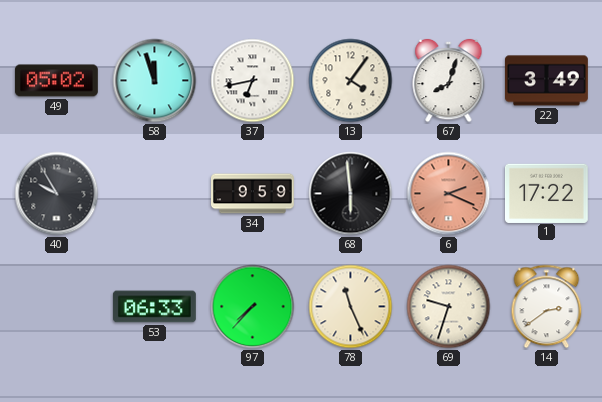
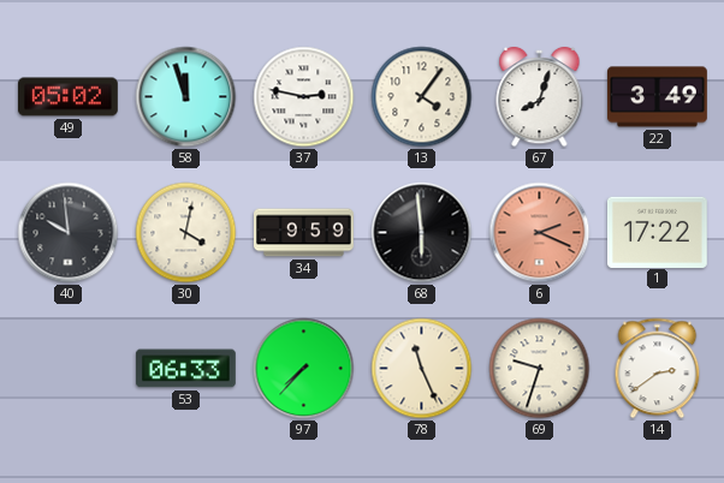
37: 6:43 -> 2:47
40: 9:55 -> 9:59
30: none -> 4:02
